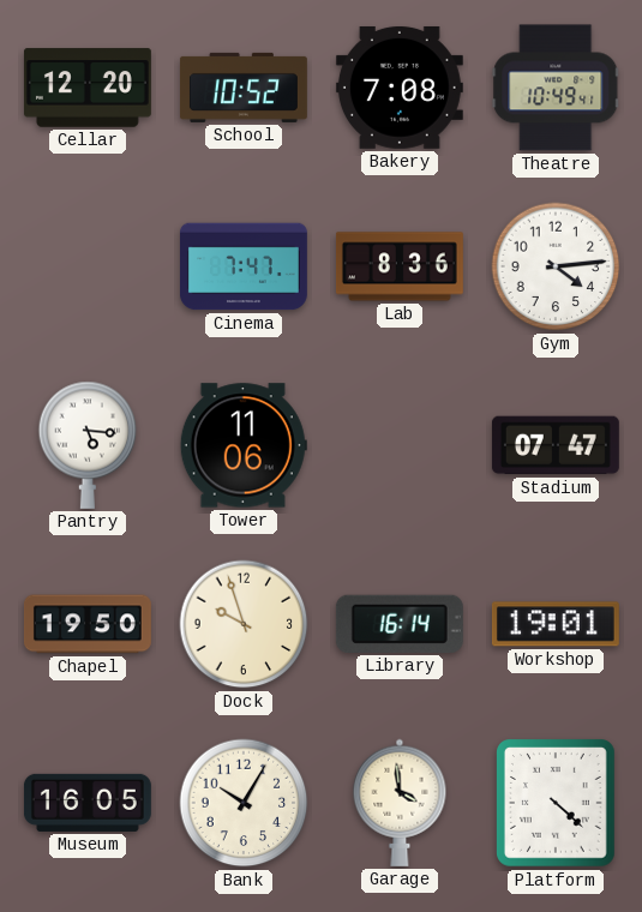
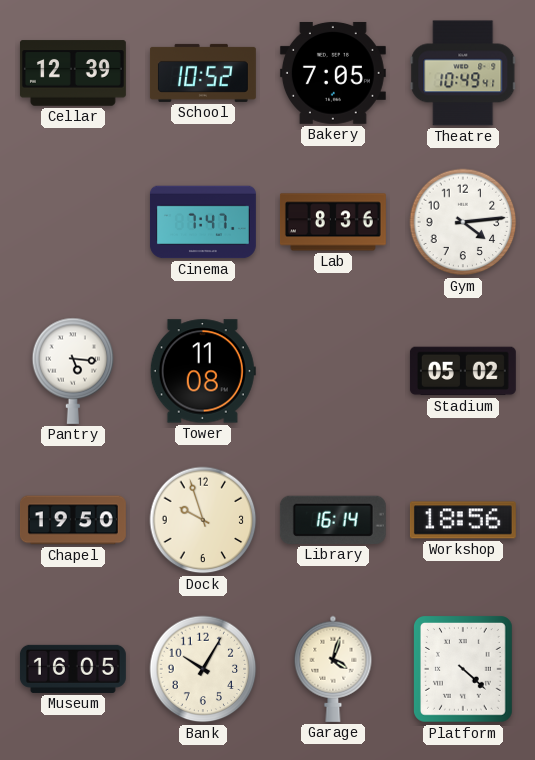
Cellar: 12:20 -> 12:39
Bakery: 7:08 -> 7:05
Tower: 11:06 -> 11:08
Stadium: 07:47 -> 05:02
Workshop: 19:01 -> 18:56
Garage: 3:59 -> 4:03
